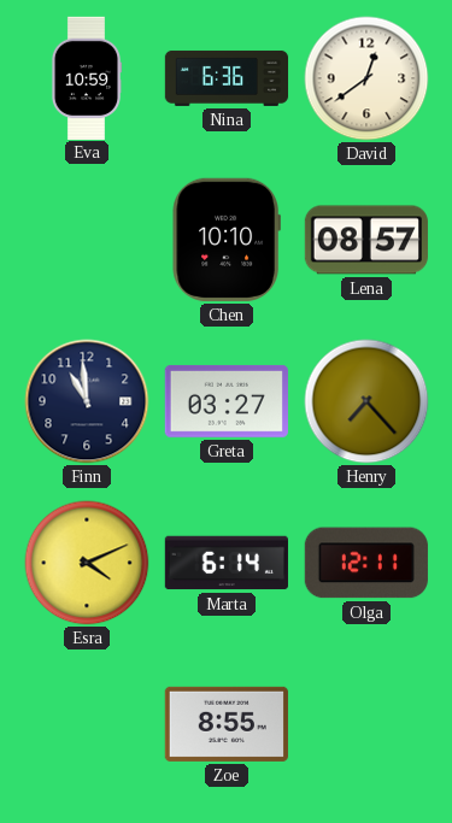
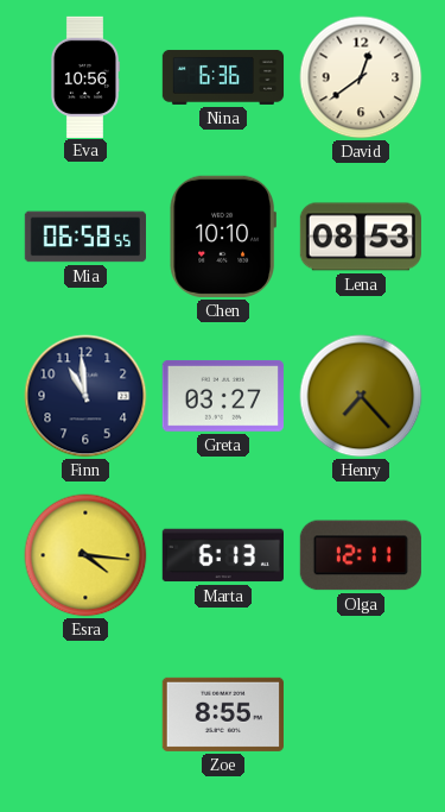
Eva: 10:59 -> 10:56
Mia: none -> 06:58
Lena: 08:57 -> 08:53
Esra: 4:11 -> 4:16
Marta: 6:14 -> 6:13
